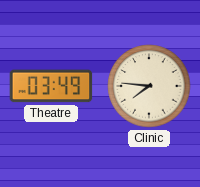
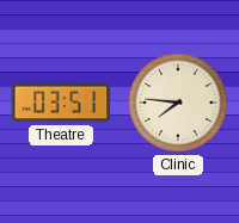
Theatre: 03:49 -> 03:51
